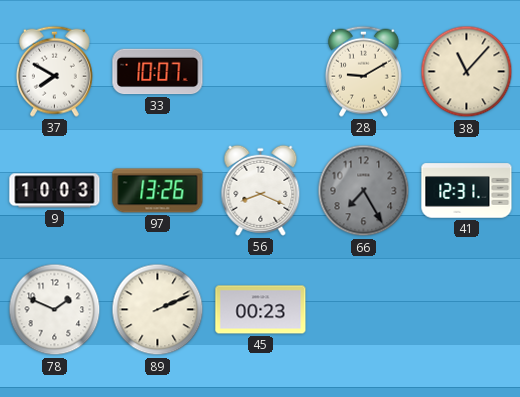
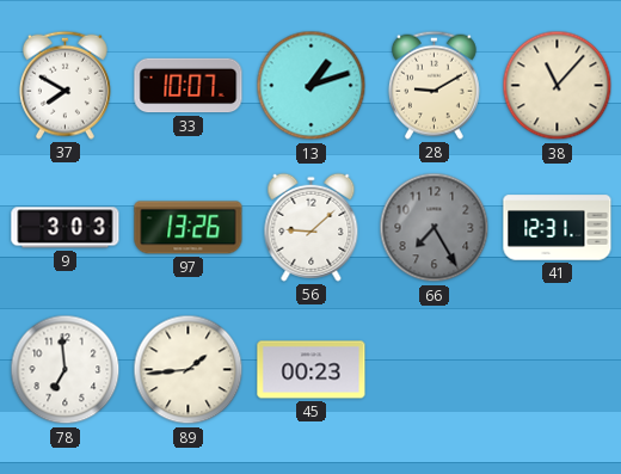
13: none -> 1:12
9: 10:03 -> 3:03
56: 8:19 -> 9:08
78: 1:49 -> 6:59
89: 2:11 -> 1:44
